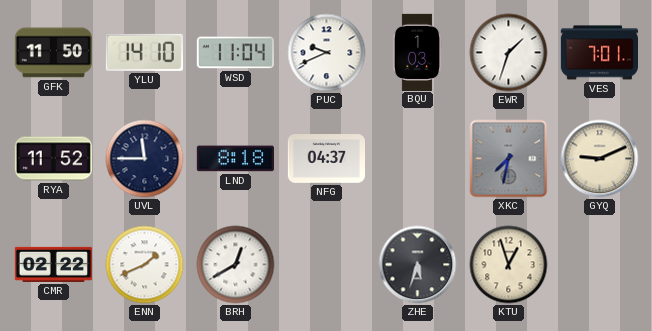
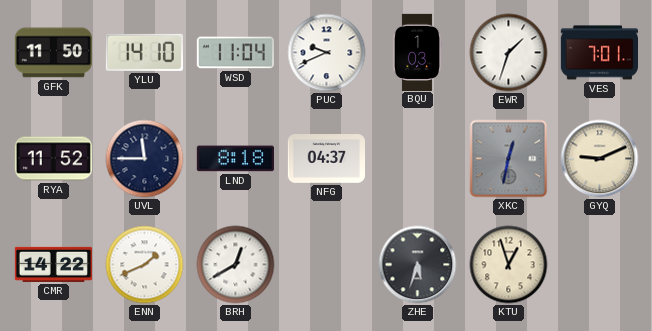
XKC: 7:32 -> 12:32
CMR: 02:22 -> 14:22
